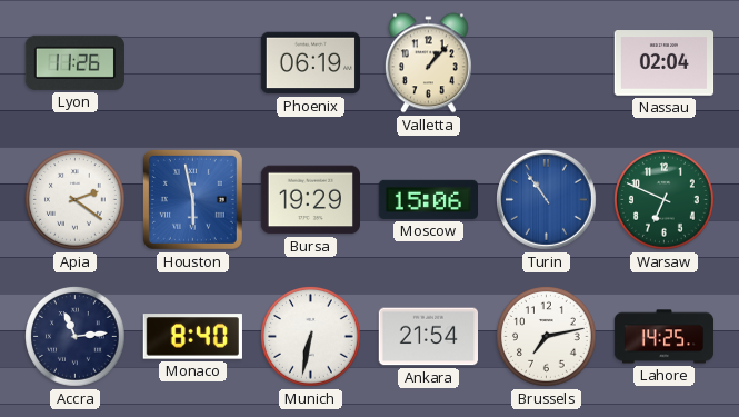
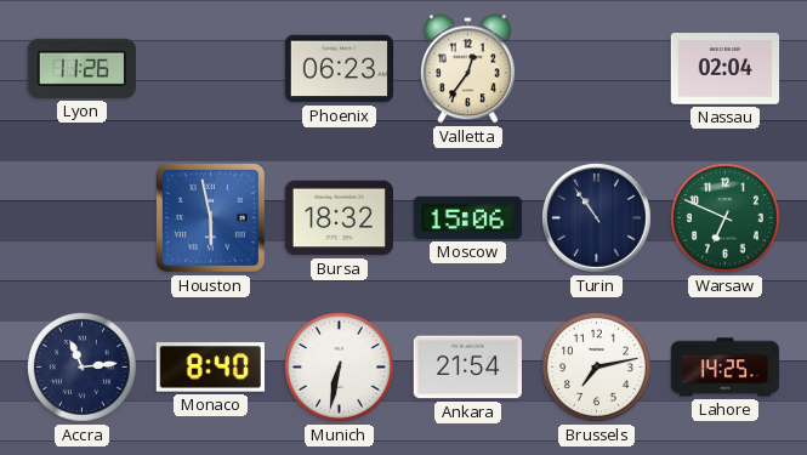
Phoenix: 06:19 -> 06:23
Valletta: 1:07 -> 12:36
Apia: 2:21 -> none
Bursa: 19:29 -> 18:32
Turin dial: blue -> navy
